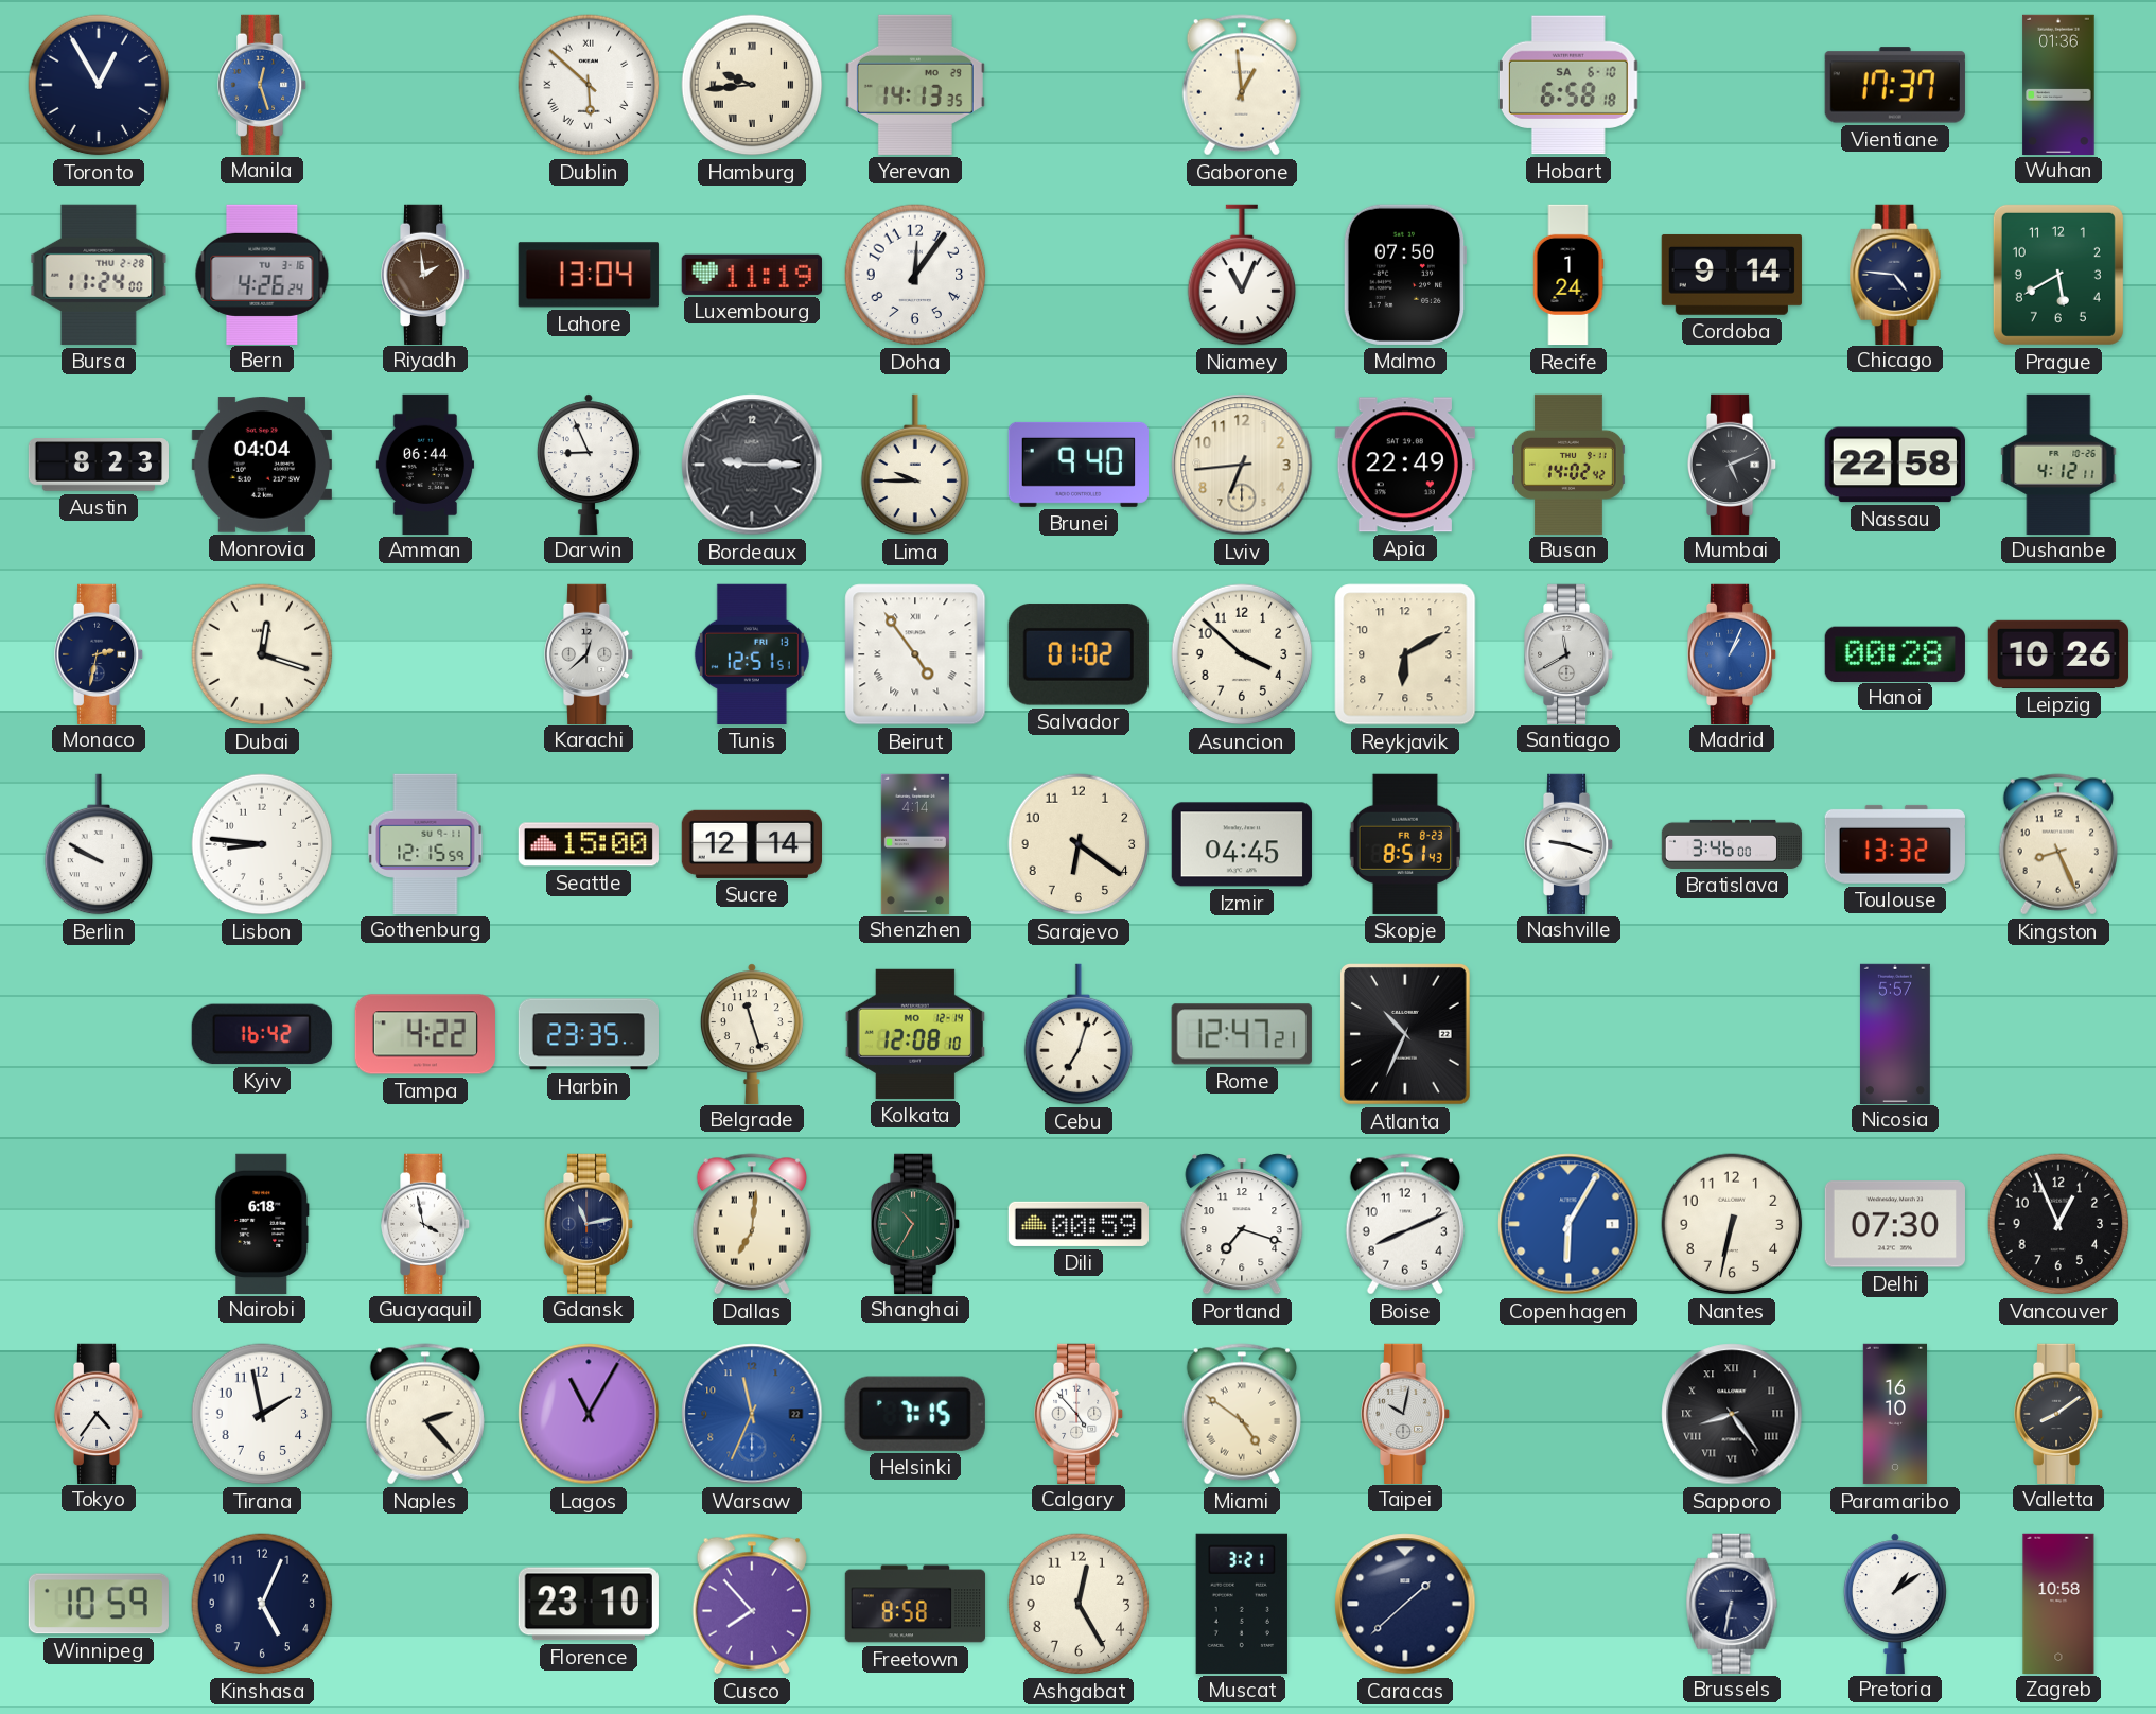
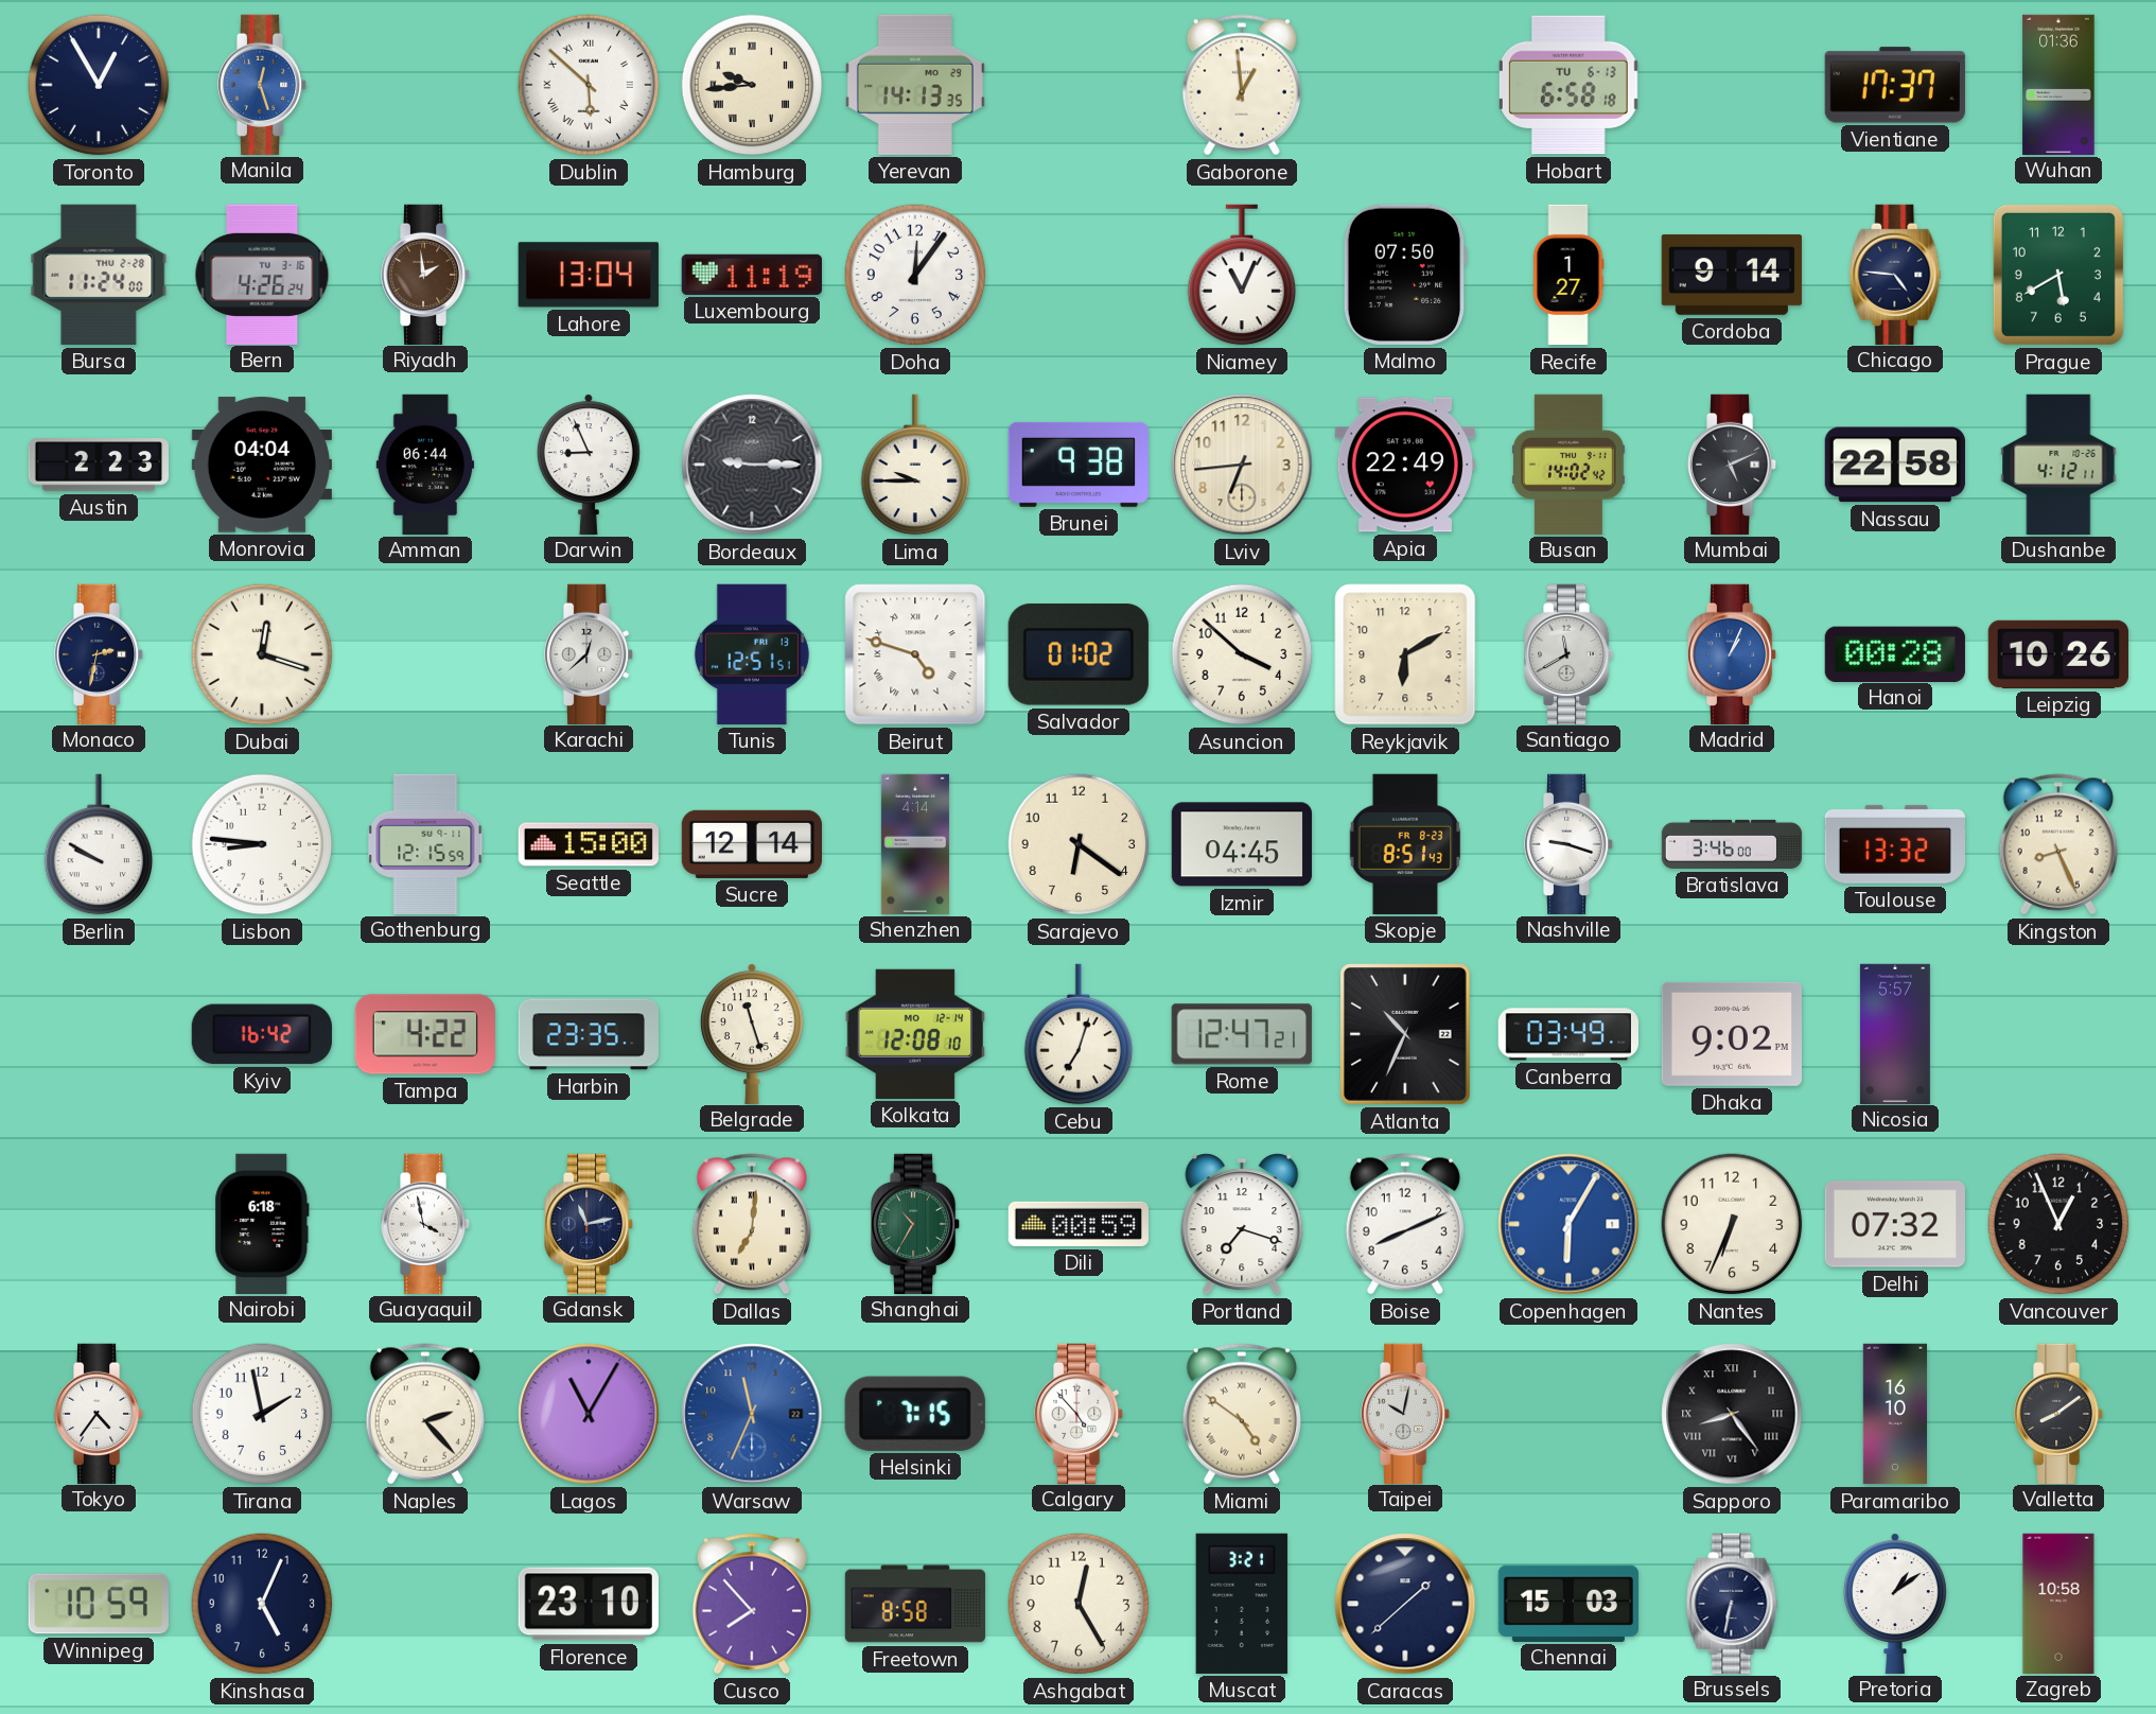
Hobart date: SA 6-10 -> TU 6-13
Recife: 1:24 -> 1:27
Austin: 8:23 -> 2:23
Brunei: 9:40 -> 9:38
Beirut: 4:54 -> 4:48
Canberra: none -> 03:49
Dhaka: none -> 9:02
Nantes: 6:32 -> 6:34
Delhi: 07:30 -> 07:32
Chennai: none -> 15:03
